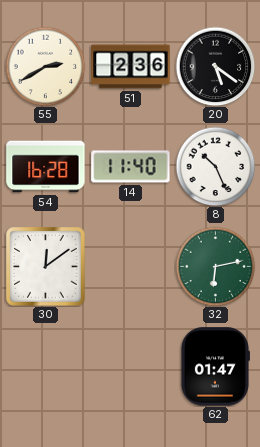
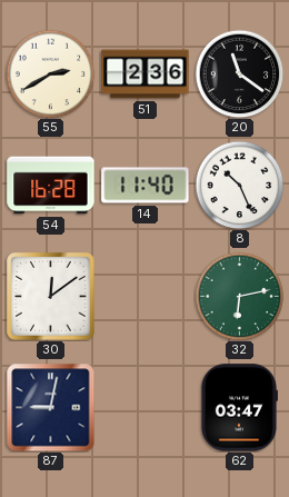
20: 5:21 -> 11:21
87: none -> 9:02
62: 01:47 -> 03:47
